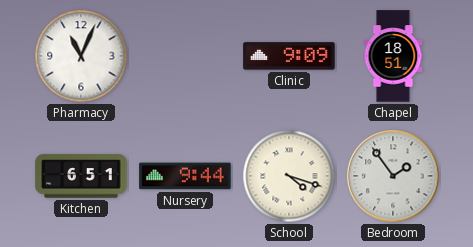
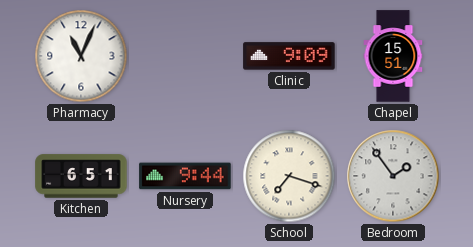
Chapel: 18:51 -> 15:51
School: 4:18 -> 7:18
